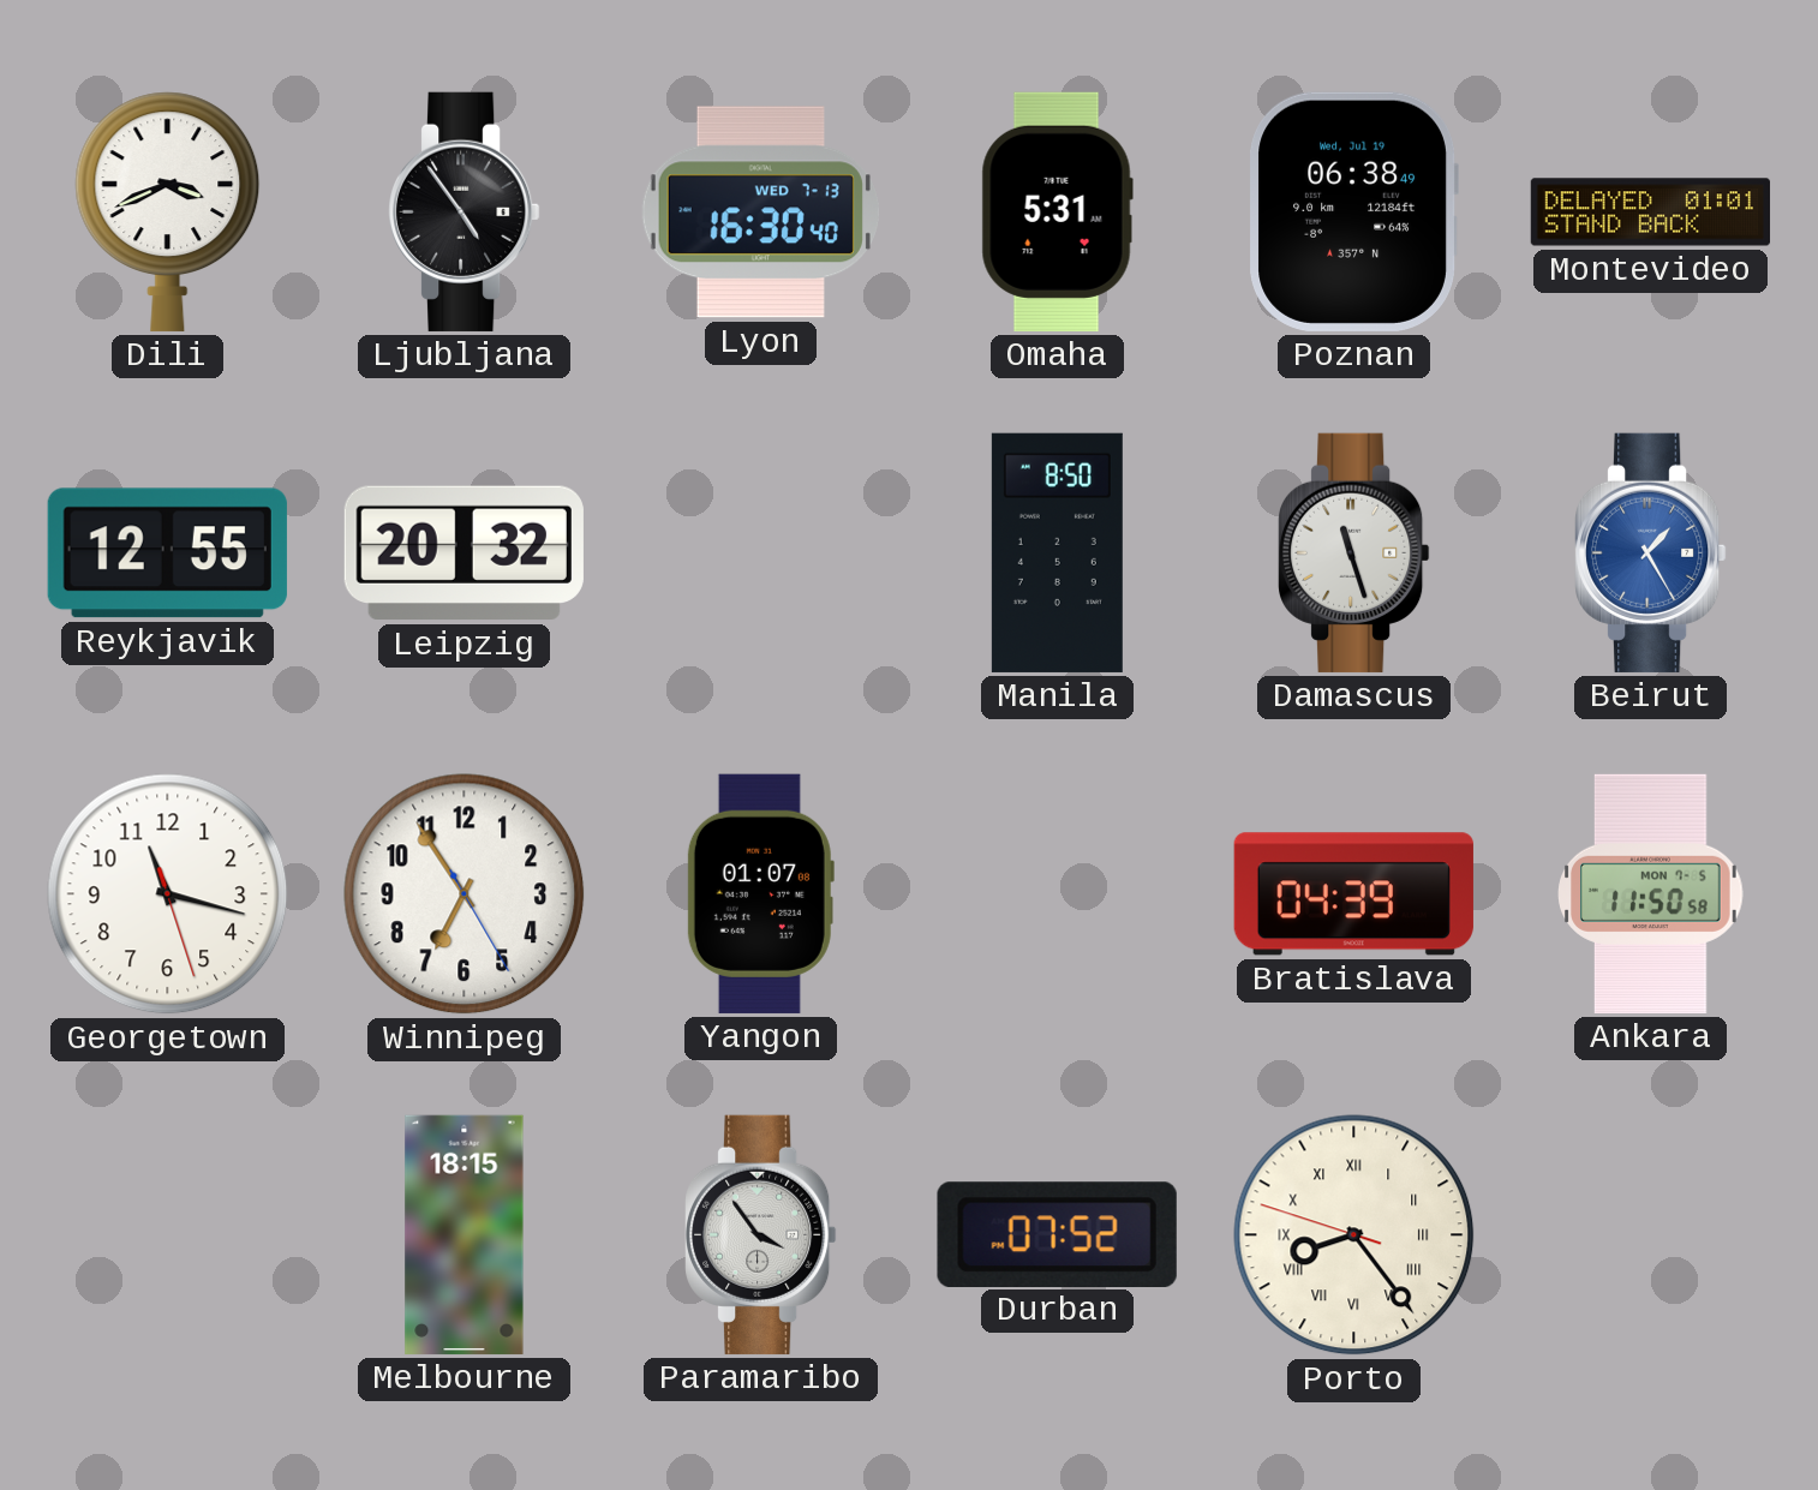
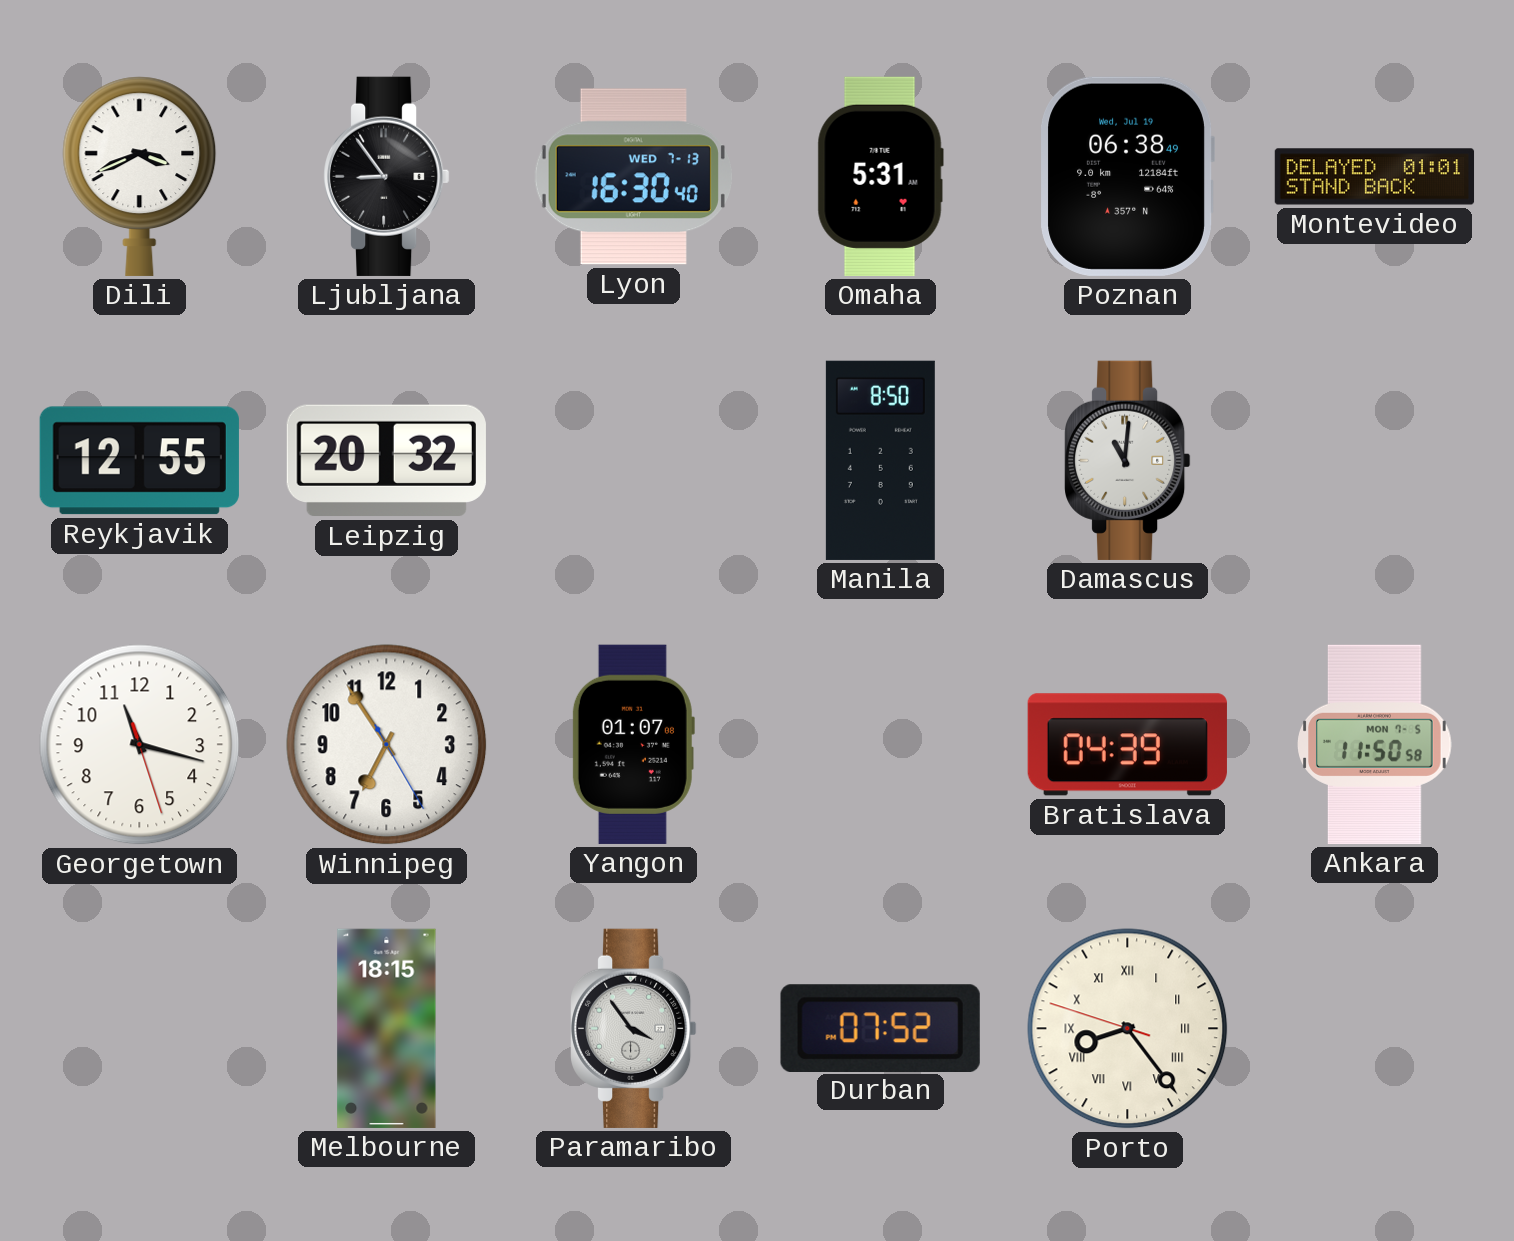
Ljubljana: 4:54 -> 8:54
Damascus: 11:27 -> 11:01
Beirut: 1:25 -> none
